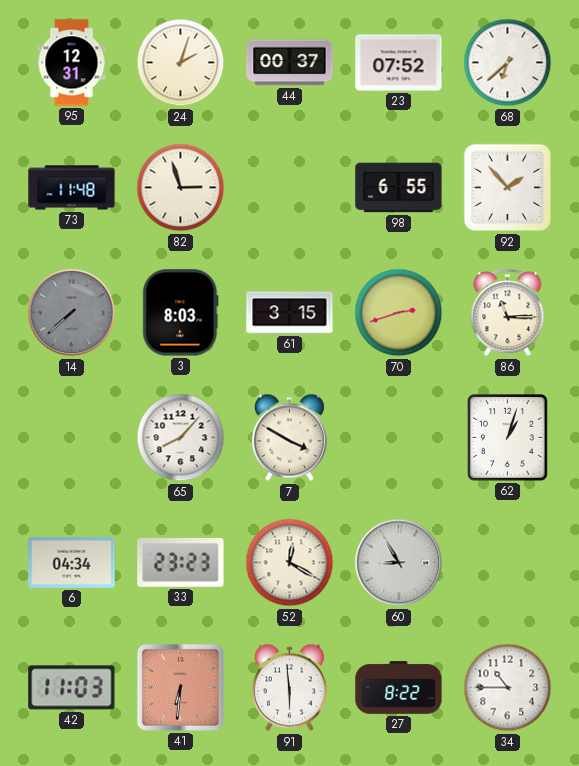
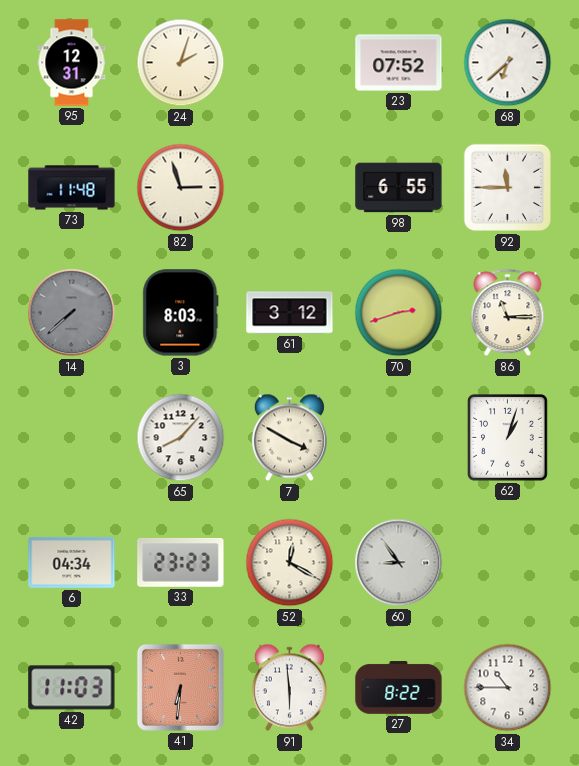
44: 00:37 -> none
92: 1:53 -> 11:45
61: 3:15 -> 3:12
60: 8:55 -> 8:54
